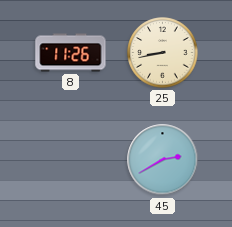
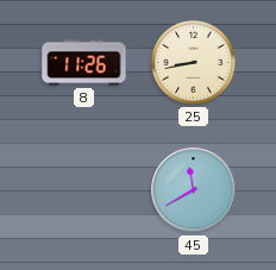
45: 2:40 -> 11:40
